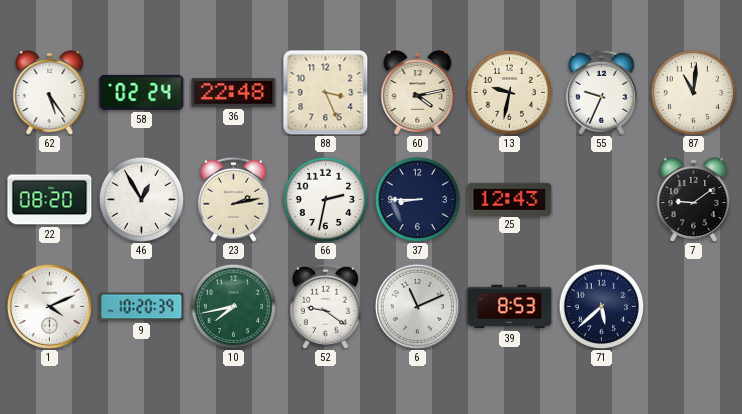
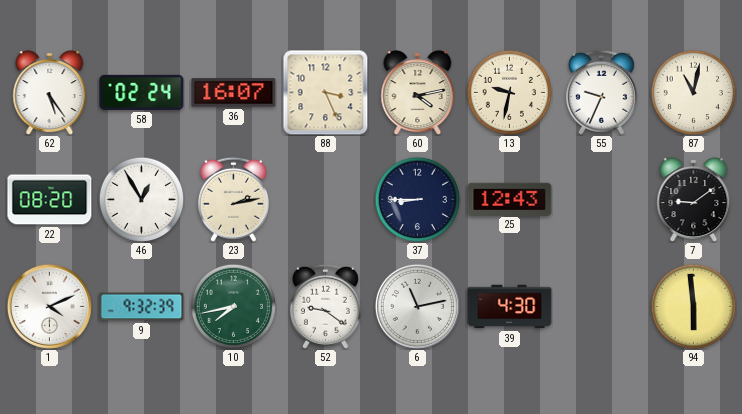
36: 22:48 -> 16:07
87: 11:01 -> 11:02
66: 2:32 -> none
9: 10:20 -> 9:32
6: 11:11 -> 11:13
39: 8:53 -> 4:30
71: 5:38 -> none
94: none -> 5:59
